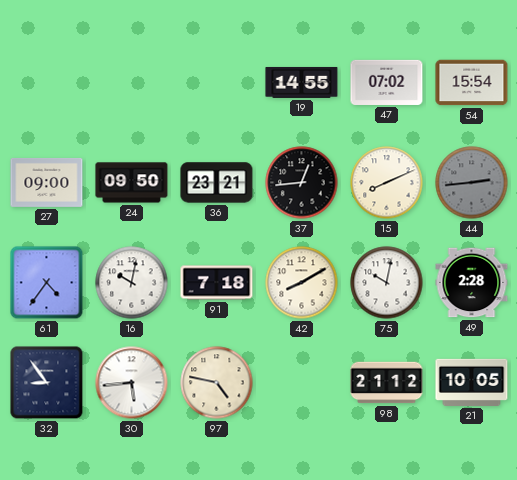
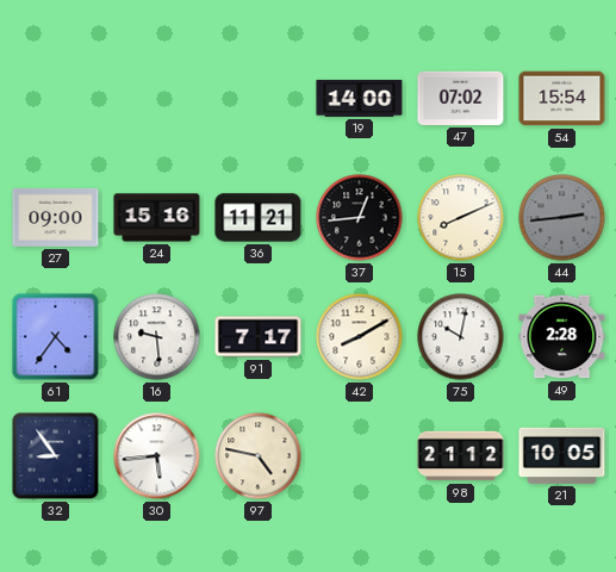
19: 14:55 -> 14:00
24: 09:50 -> 15:16
36: 23:21 -> 11:21
16: 10:02 -> 9:29
91: 7:18 -> 7:17
